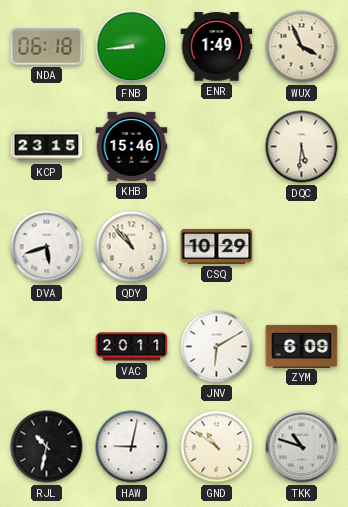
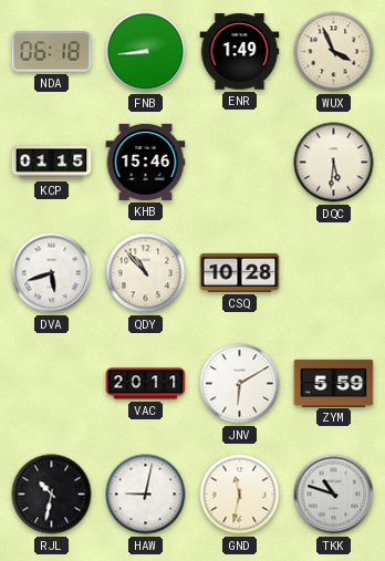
KCP: 23:15 -> 01:15
CSQ: 10:29 -> 10:28
ZYM: 6:09 -> 5:59
GND: 10:51 -> 11:32
